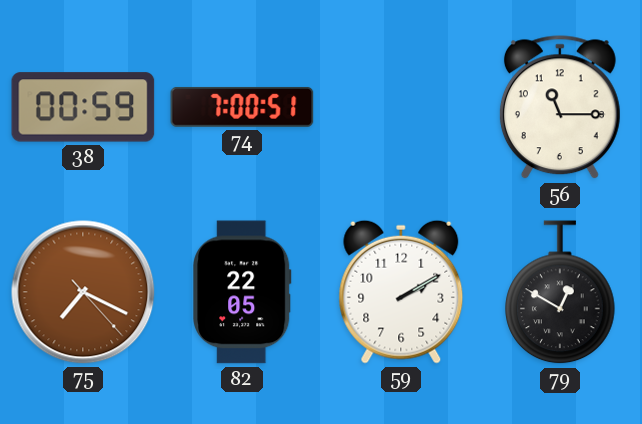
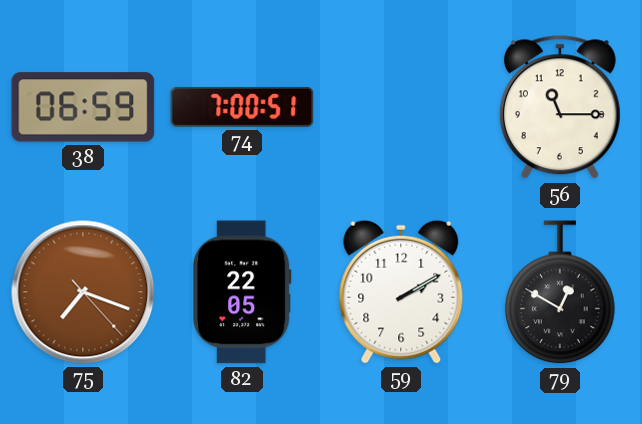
38: 00:59 -> 06:59
75: 7:19 -> 7:18
